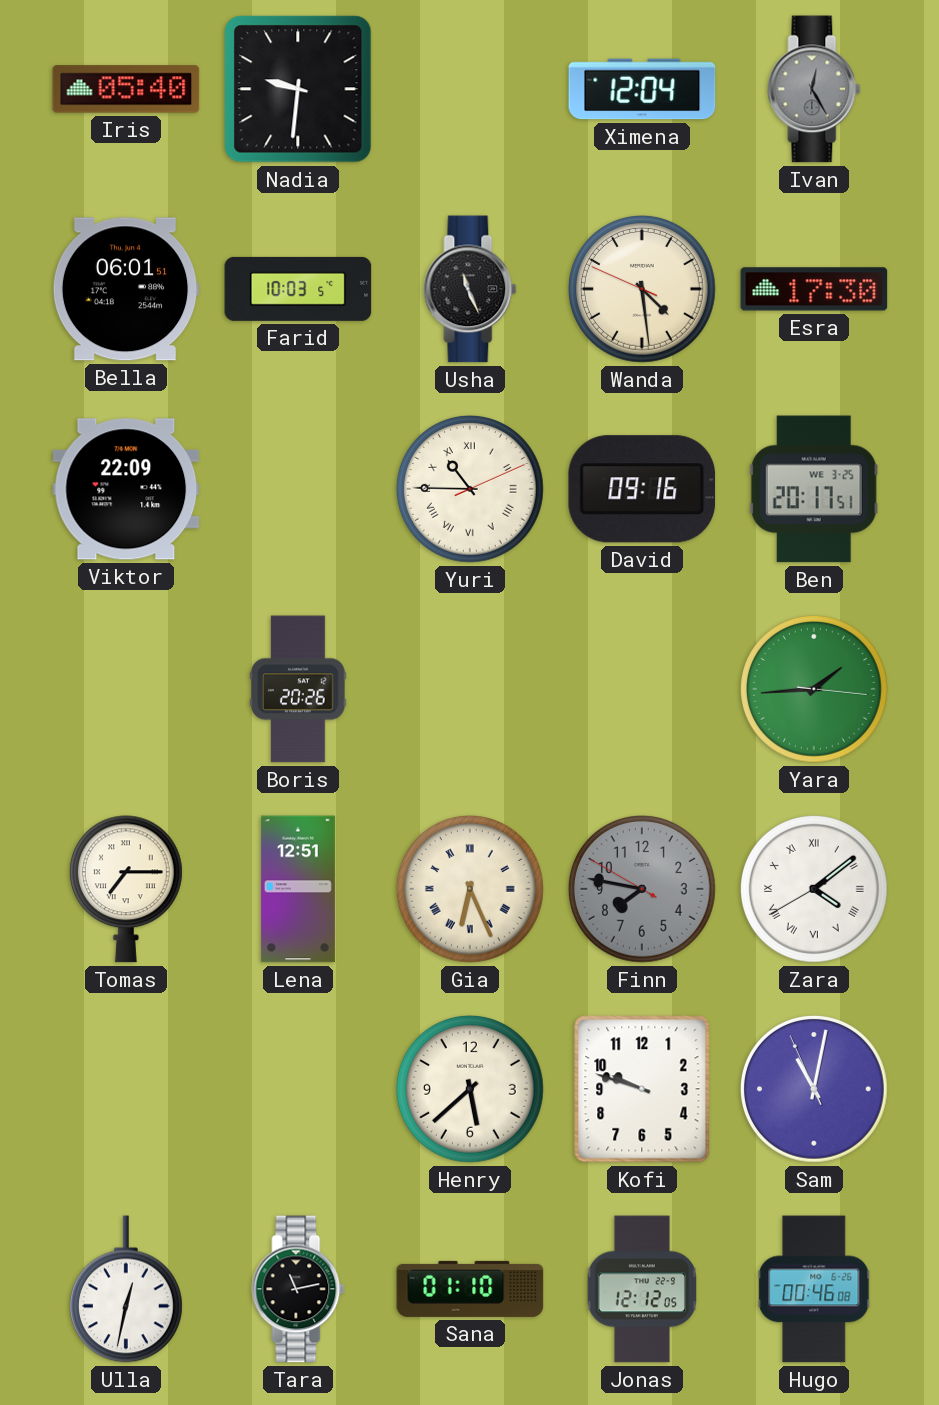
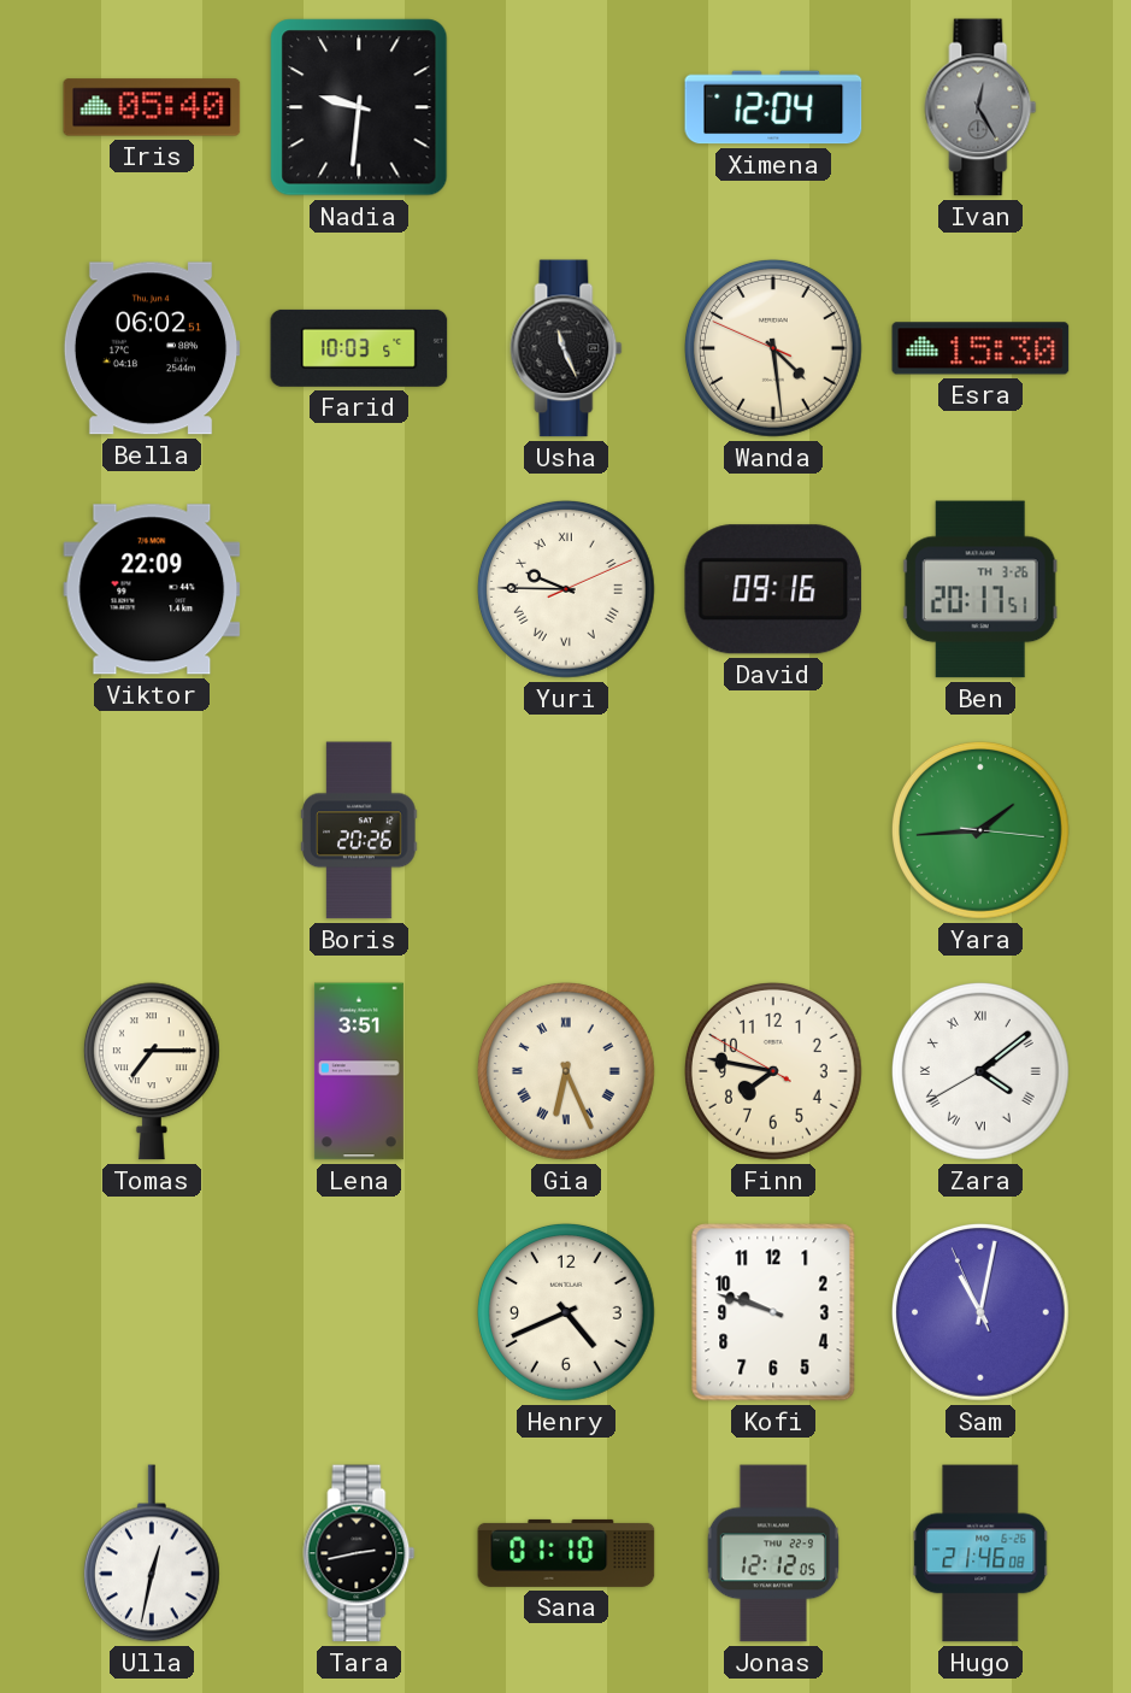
Bella: 06:01 -> 06:02
Esra: 17:30 -> 15:30
Yuri: 10:45 -> 9:45
Ben date: WE 3-25 -> TH 3-26
Lena: 12:51 -> 3:51
Finn dial: grey -> cream
Henry: 5:38 -> 4:41
Tara: 11:13 -> 2:43
Hugo: 00:46 -> 21:46
